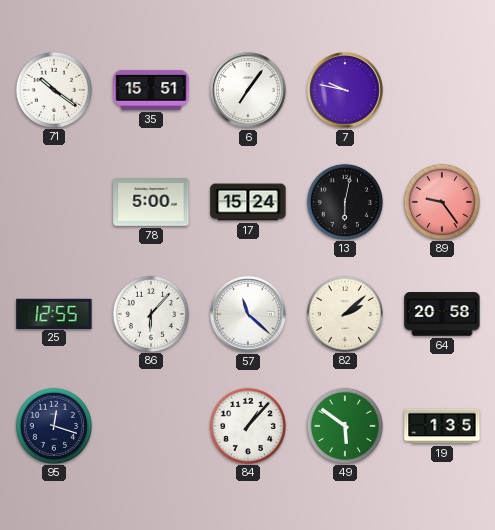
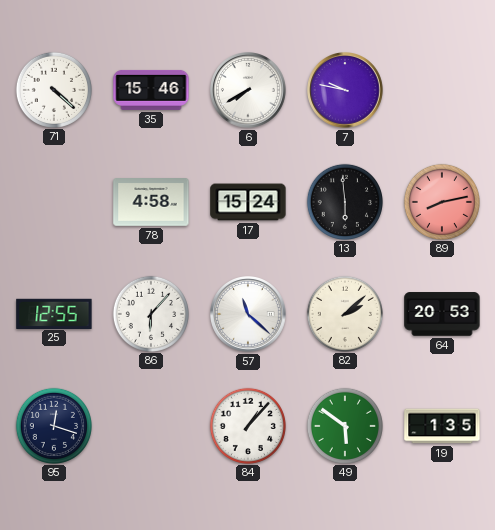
71: 10:21 -> 4:22
35: 15:51 -> 15:46
6: 7:06 -> 7:40
78: 5:00 -> 4:58
13: 6:02 -> 5:59
89: 9:24 -> 8:13
64: 20:58 -> 20:53
